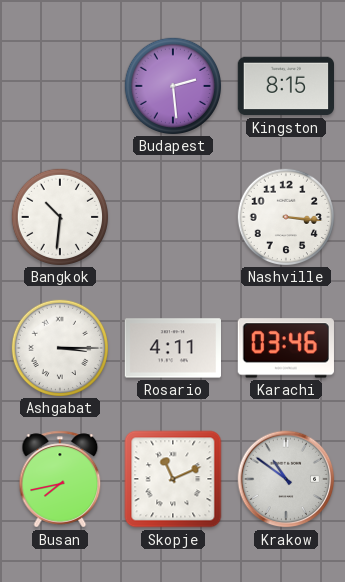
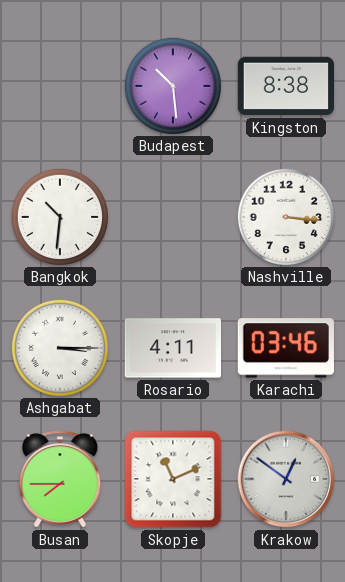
Budapest: 2:29 -> 10:29
Kingston: 8:15 -> 8:38
Busan: 7:43 -> 7:45
Krakow: 10:51 -> 12:51
